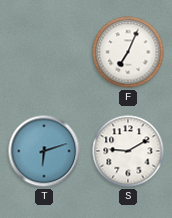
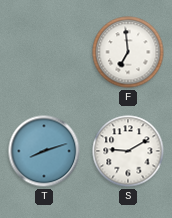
F: 7:04 -> 6:59
T: 6:12 -> 8:12
